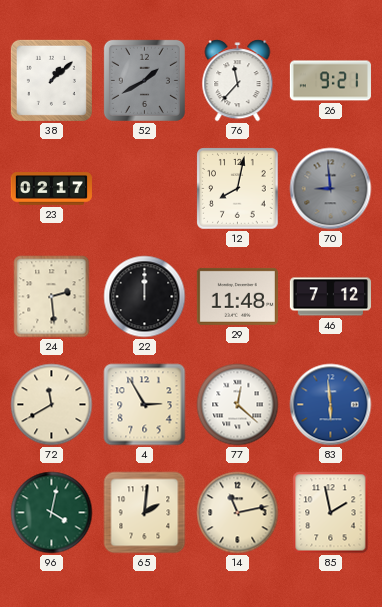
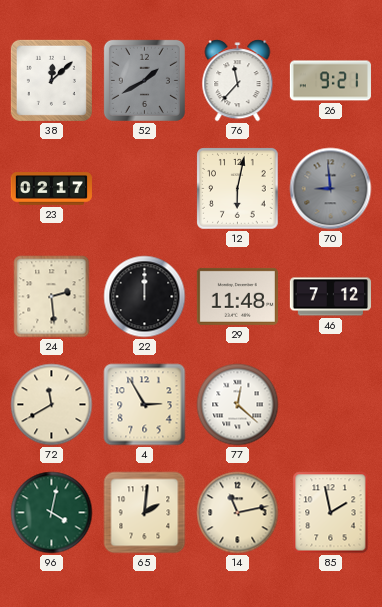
38: 1:08 -> 12:08
12: 8:02 -> 6:02
83: 5:59 -> none
